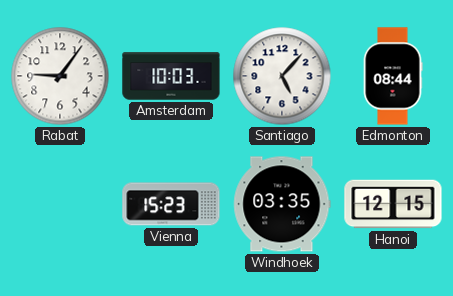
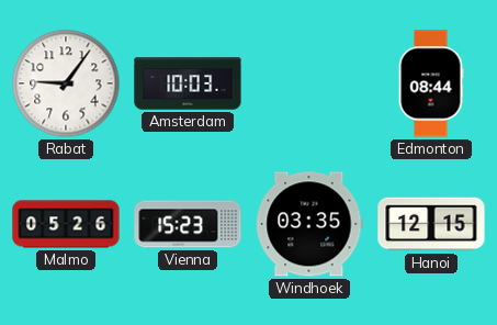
Santiago: 5:07 -> none
Malmo: none -> 05:26
